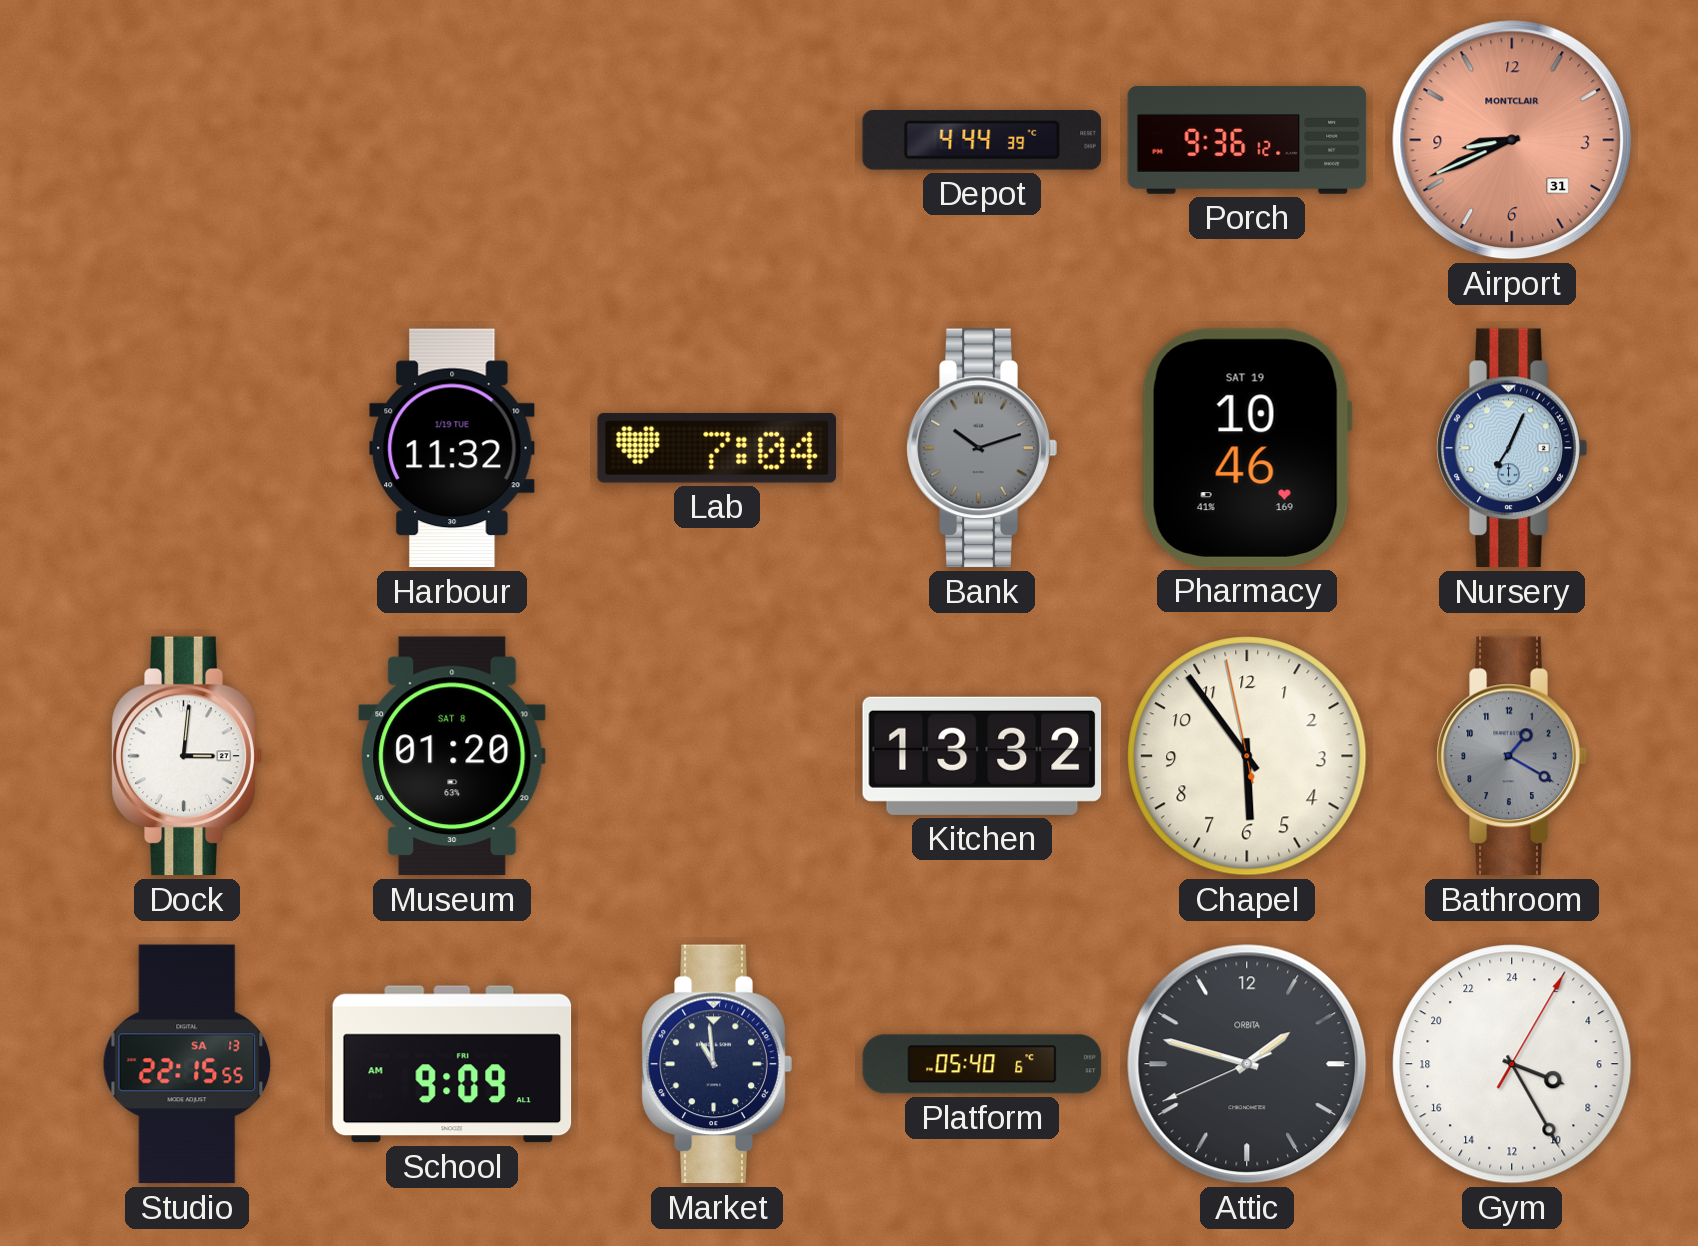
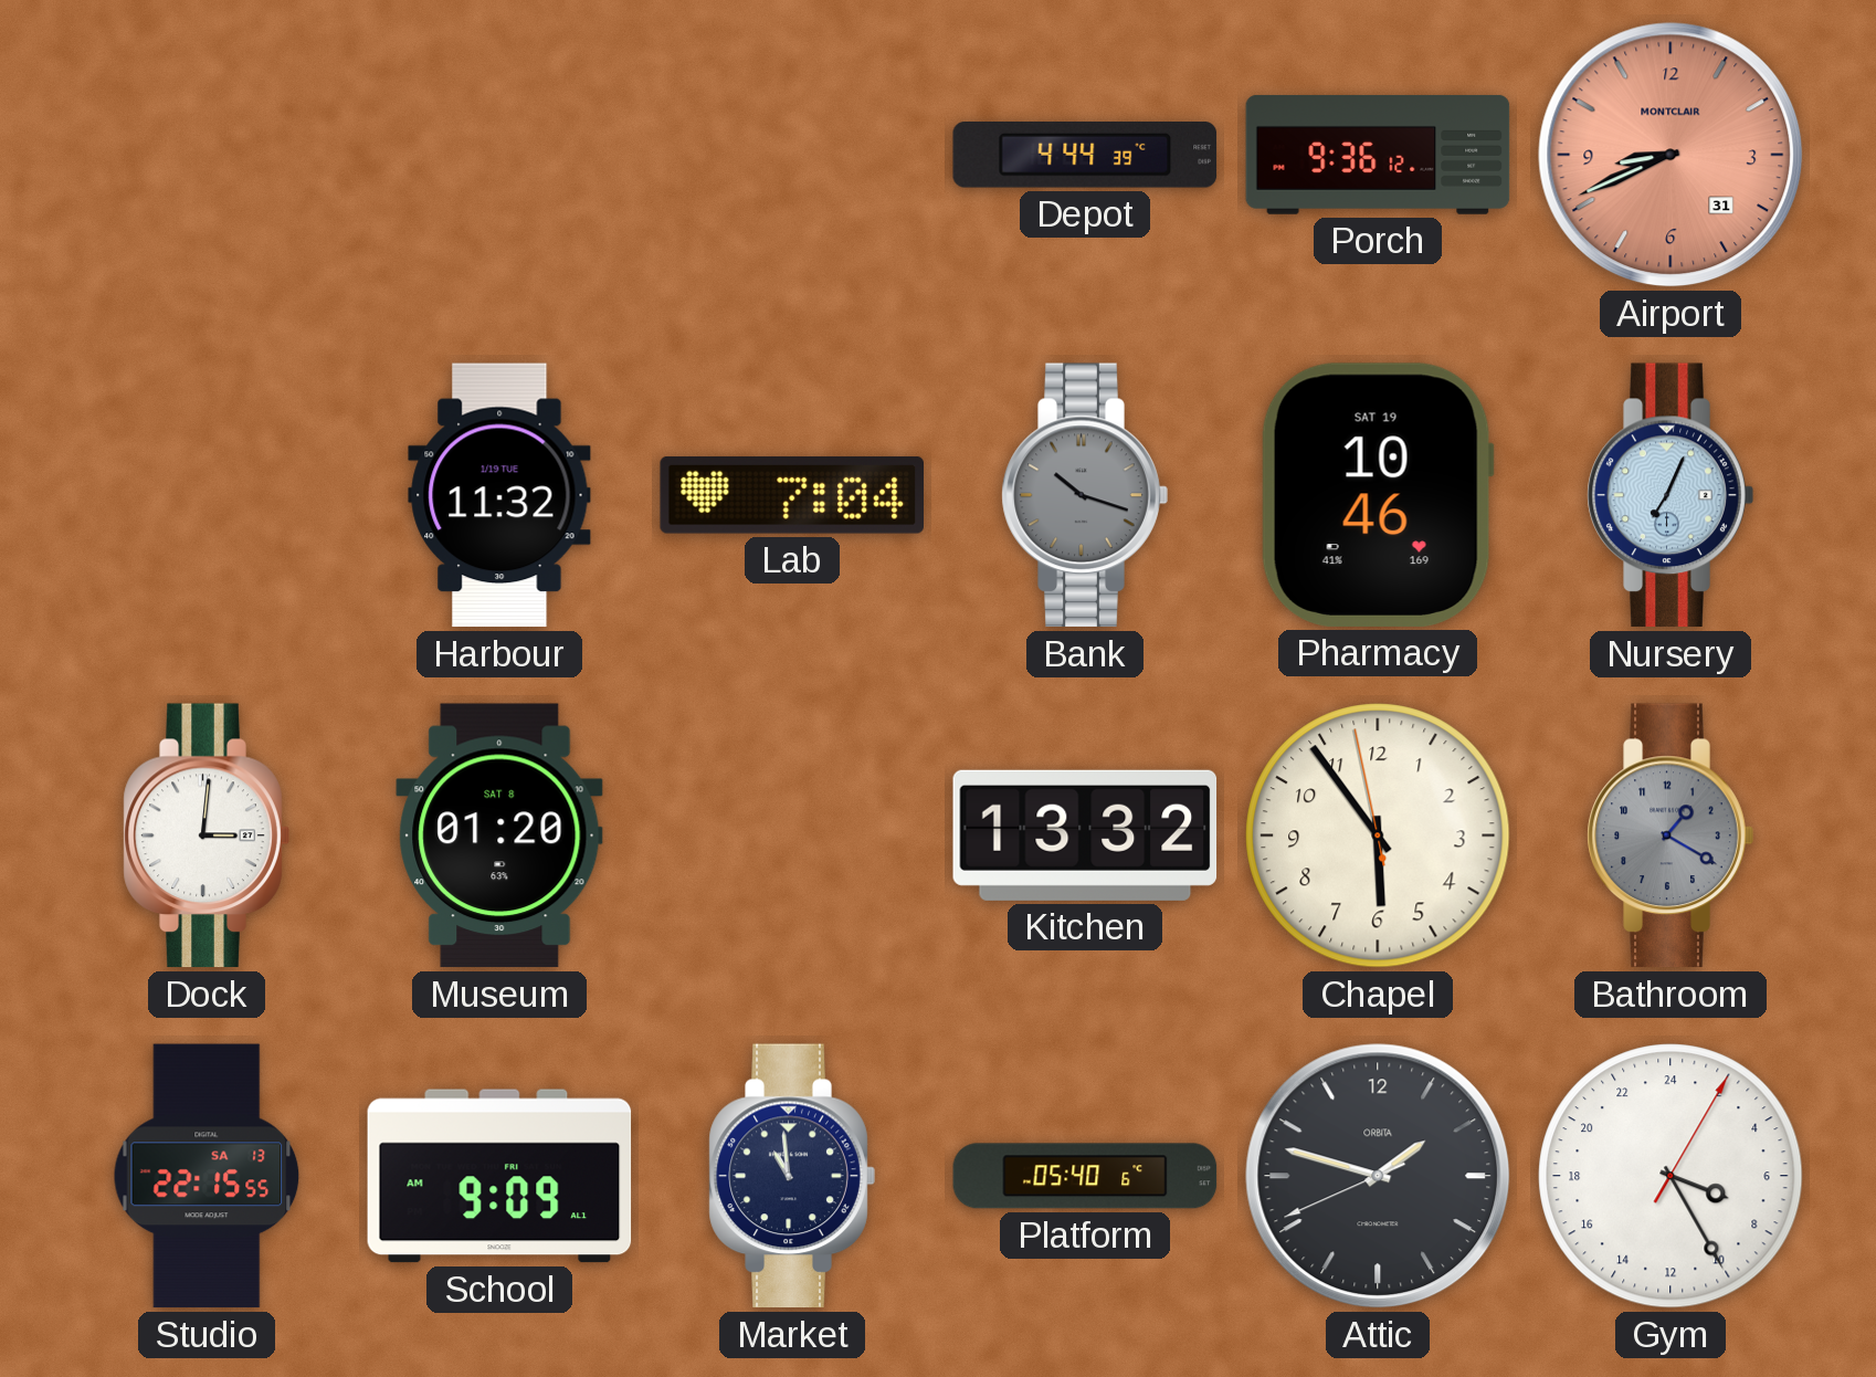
Bank: 10:12 -> 10:18
